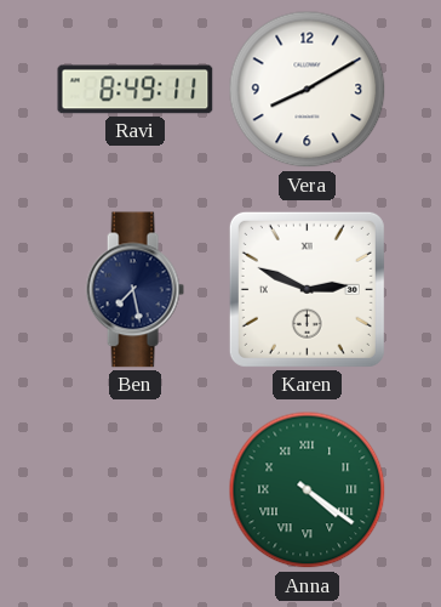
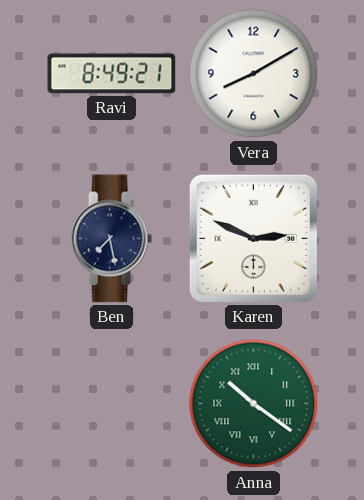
Ravi: 8:49:11 -> 8:49:21
Anna: 4:21 -> 10:21
